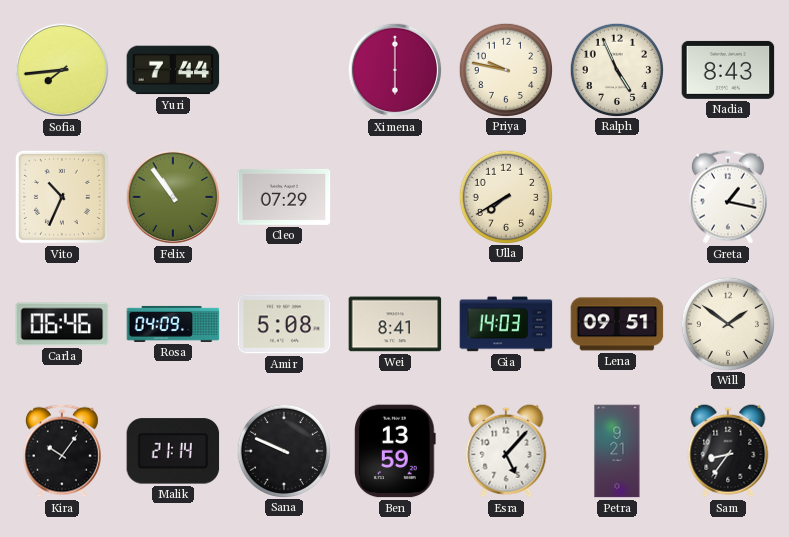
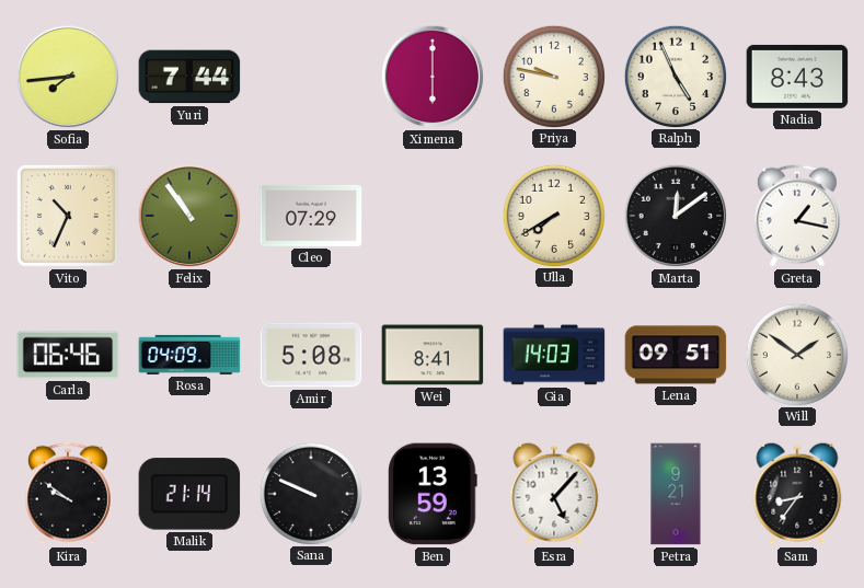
Marta: none -> 12:09
Kira: 10:06 -> 9:51
